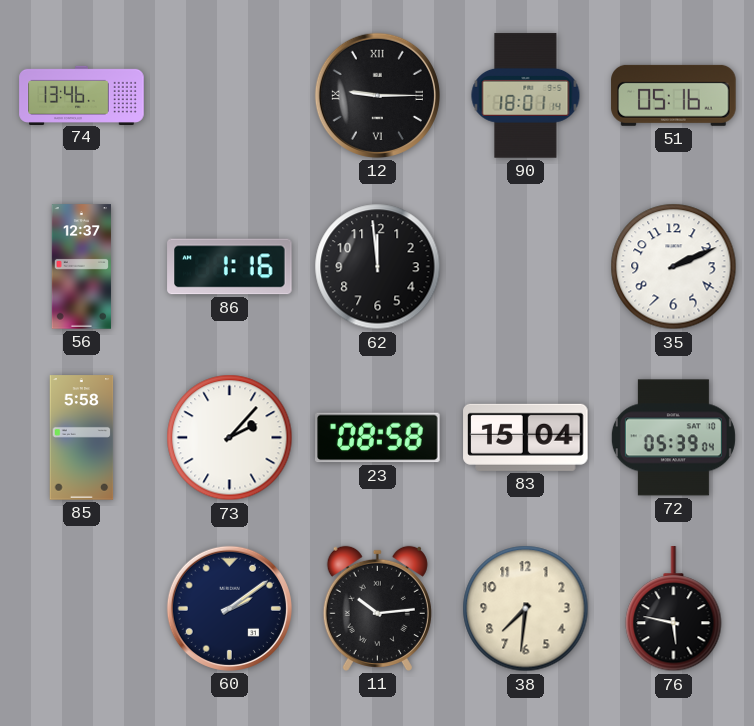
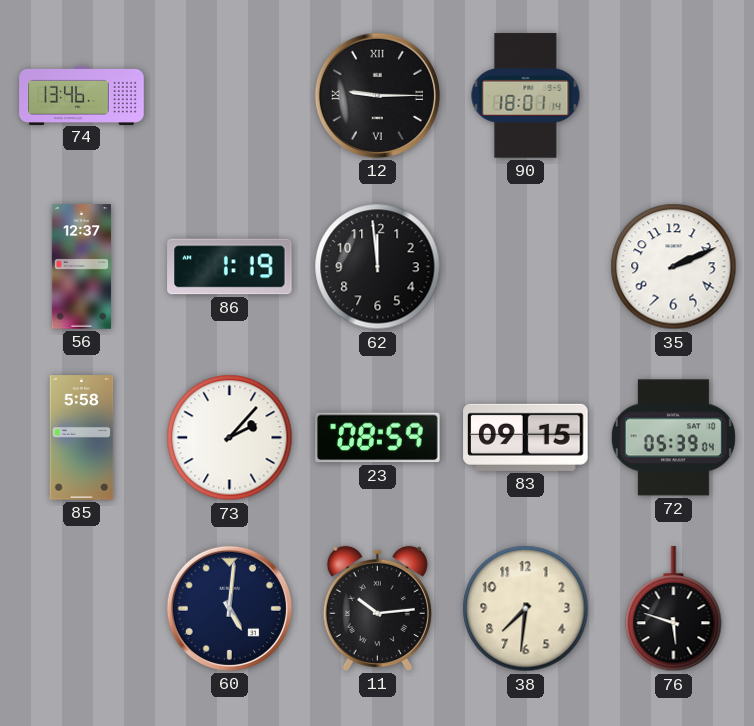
51: 05:16 -> none
86: 1:16 -> 1:19
23: 08:58 -> 08:59
83: 15:04 -> 09:15
60: 2:09 -> 5:01
76: 5:47 -> 5:48
